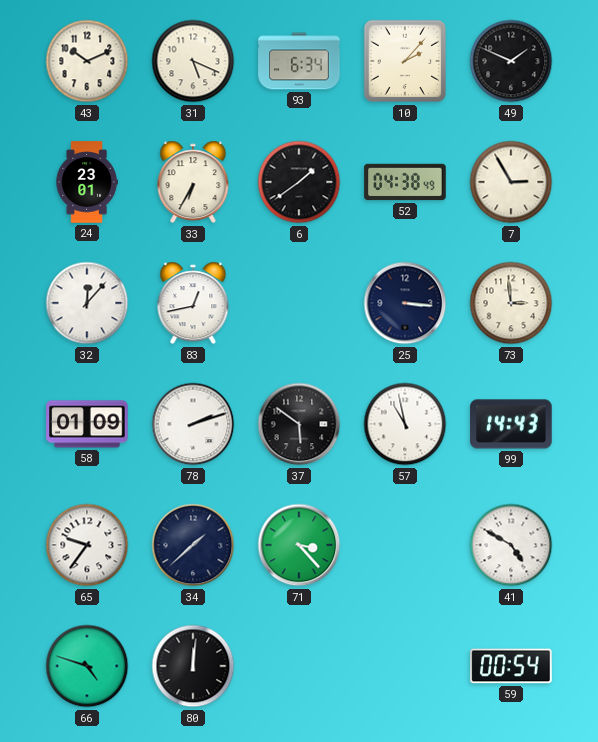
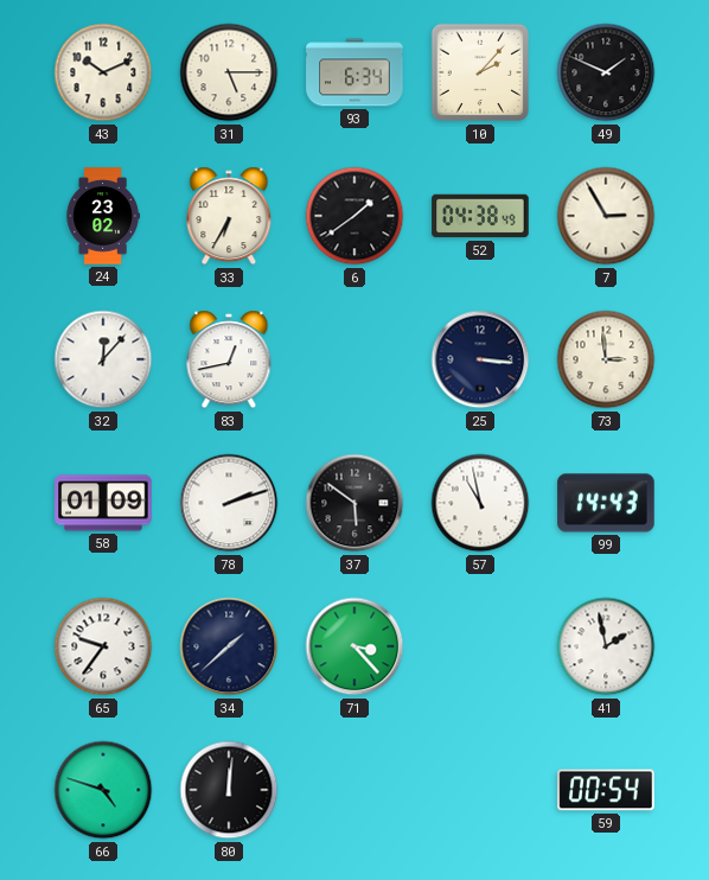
31: 5:19 -> 5:15
24: 23:01 -> 23:02
41: 4:50 -> 1:58
